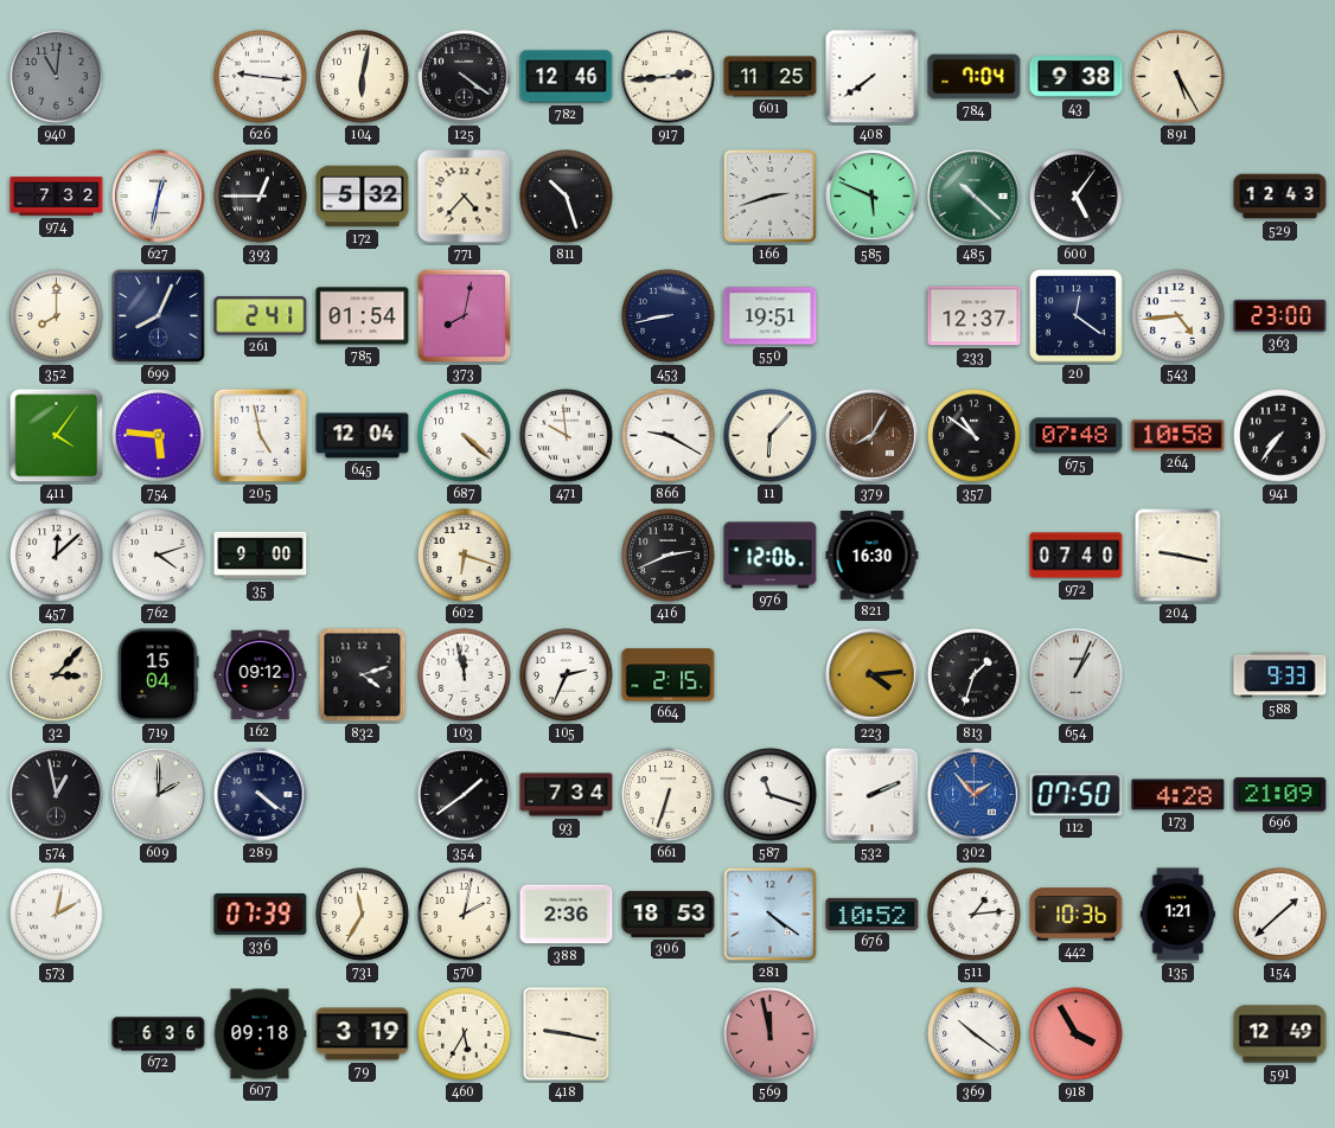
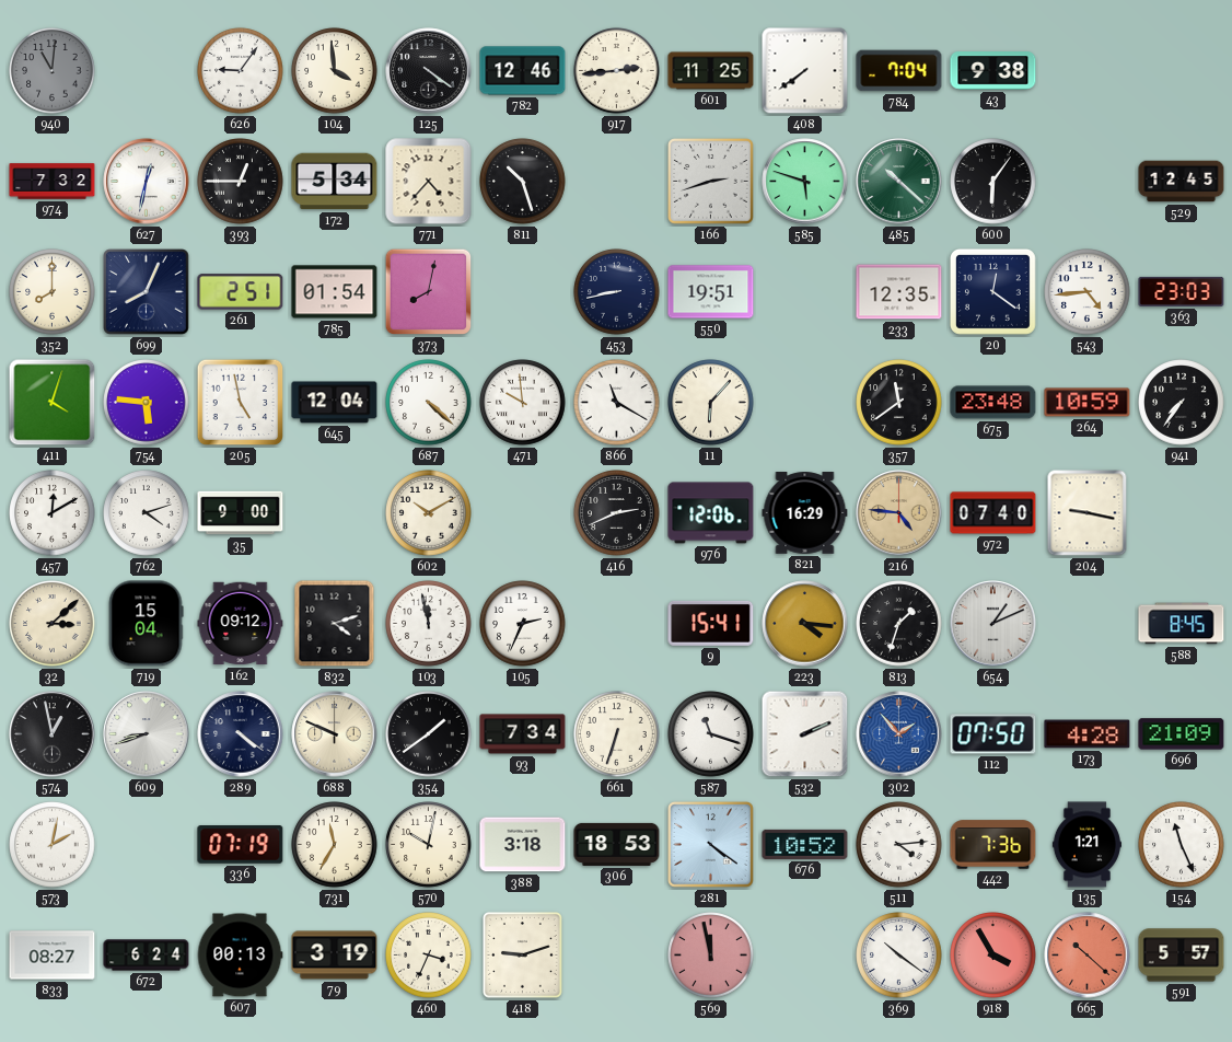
626: 9:16 -> 9:06
104: 6:02 -> 3:59
891: 5:25 -> none
172: 5:32 -> 5:34
585: 5:49 -> 5:48
600: 5:06 -> 6:06
529: 12:43 -> 12:45
261: 2:41 -> 2:51
233: 12:37 -> 12:35
363: 23:00 -> 23:03
411: 4:06 -> 4:03
866: 9:20 -> 11:20
379: 8:05 -> none
357: 10:51 -> 11:39
675: 07:48 -> 23:48
264: 10:58 -> 10:59
457: 12:08 -> 12:10
602: 6:18 -> 10:10
821: 16:30 -> 16:29
216: none -> 4:46
32: 3:07 -> 3:08
664: 2:15 -> none
9: none -> 15:41
223: 4:14 -> 4:16
654: 1:04 -> 1:11
588: 9:33 -> 8:45
609: 2:00 -> 8:42
688: none -> 9:49
336: 07:39 -> 07:19
570: 2:02 -> 10:02
388: 2:36 -> 3:18
511: 1:14 -> 4:14
442: 10:36 -> 7:36
154: 1:38 -> 11:26
833: none -> 08:27
672: 6:36 -> 6:24
607: 09:18 -> 00:13
460: 5:35 -> 3:34
418: 9:17 -> 9:12
665: none -> 10:22
591: 12:49 -> 5:57
